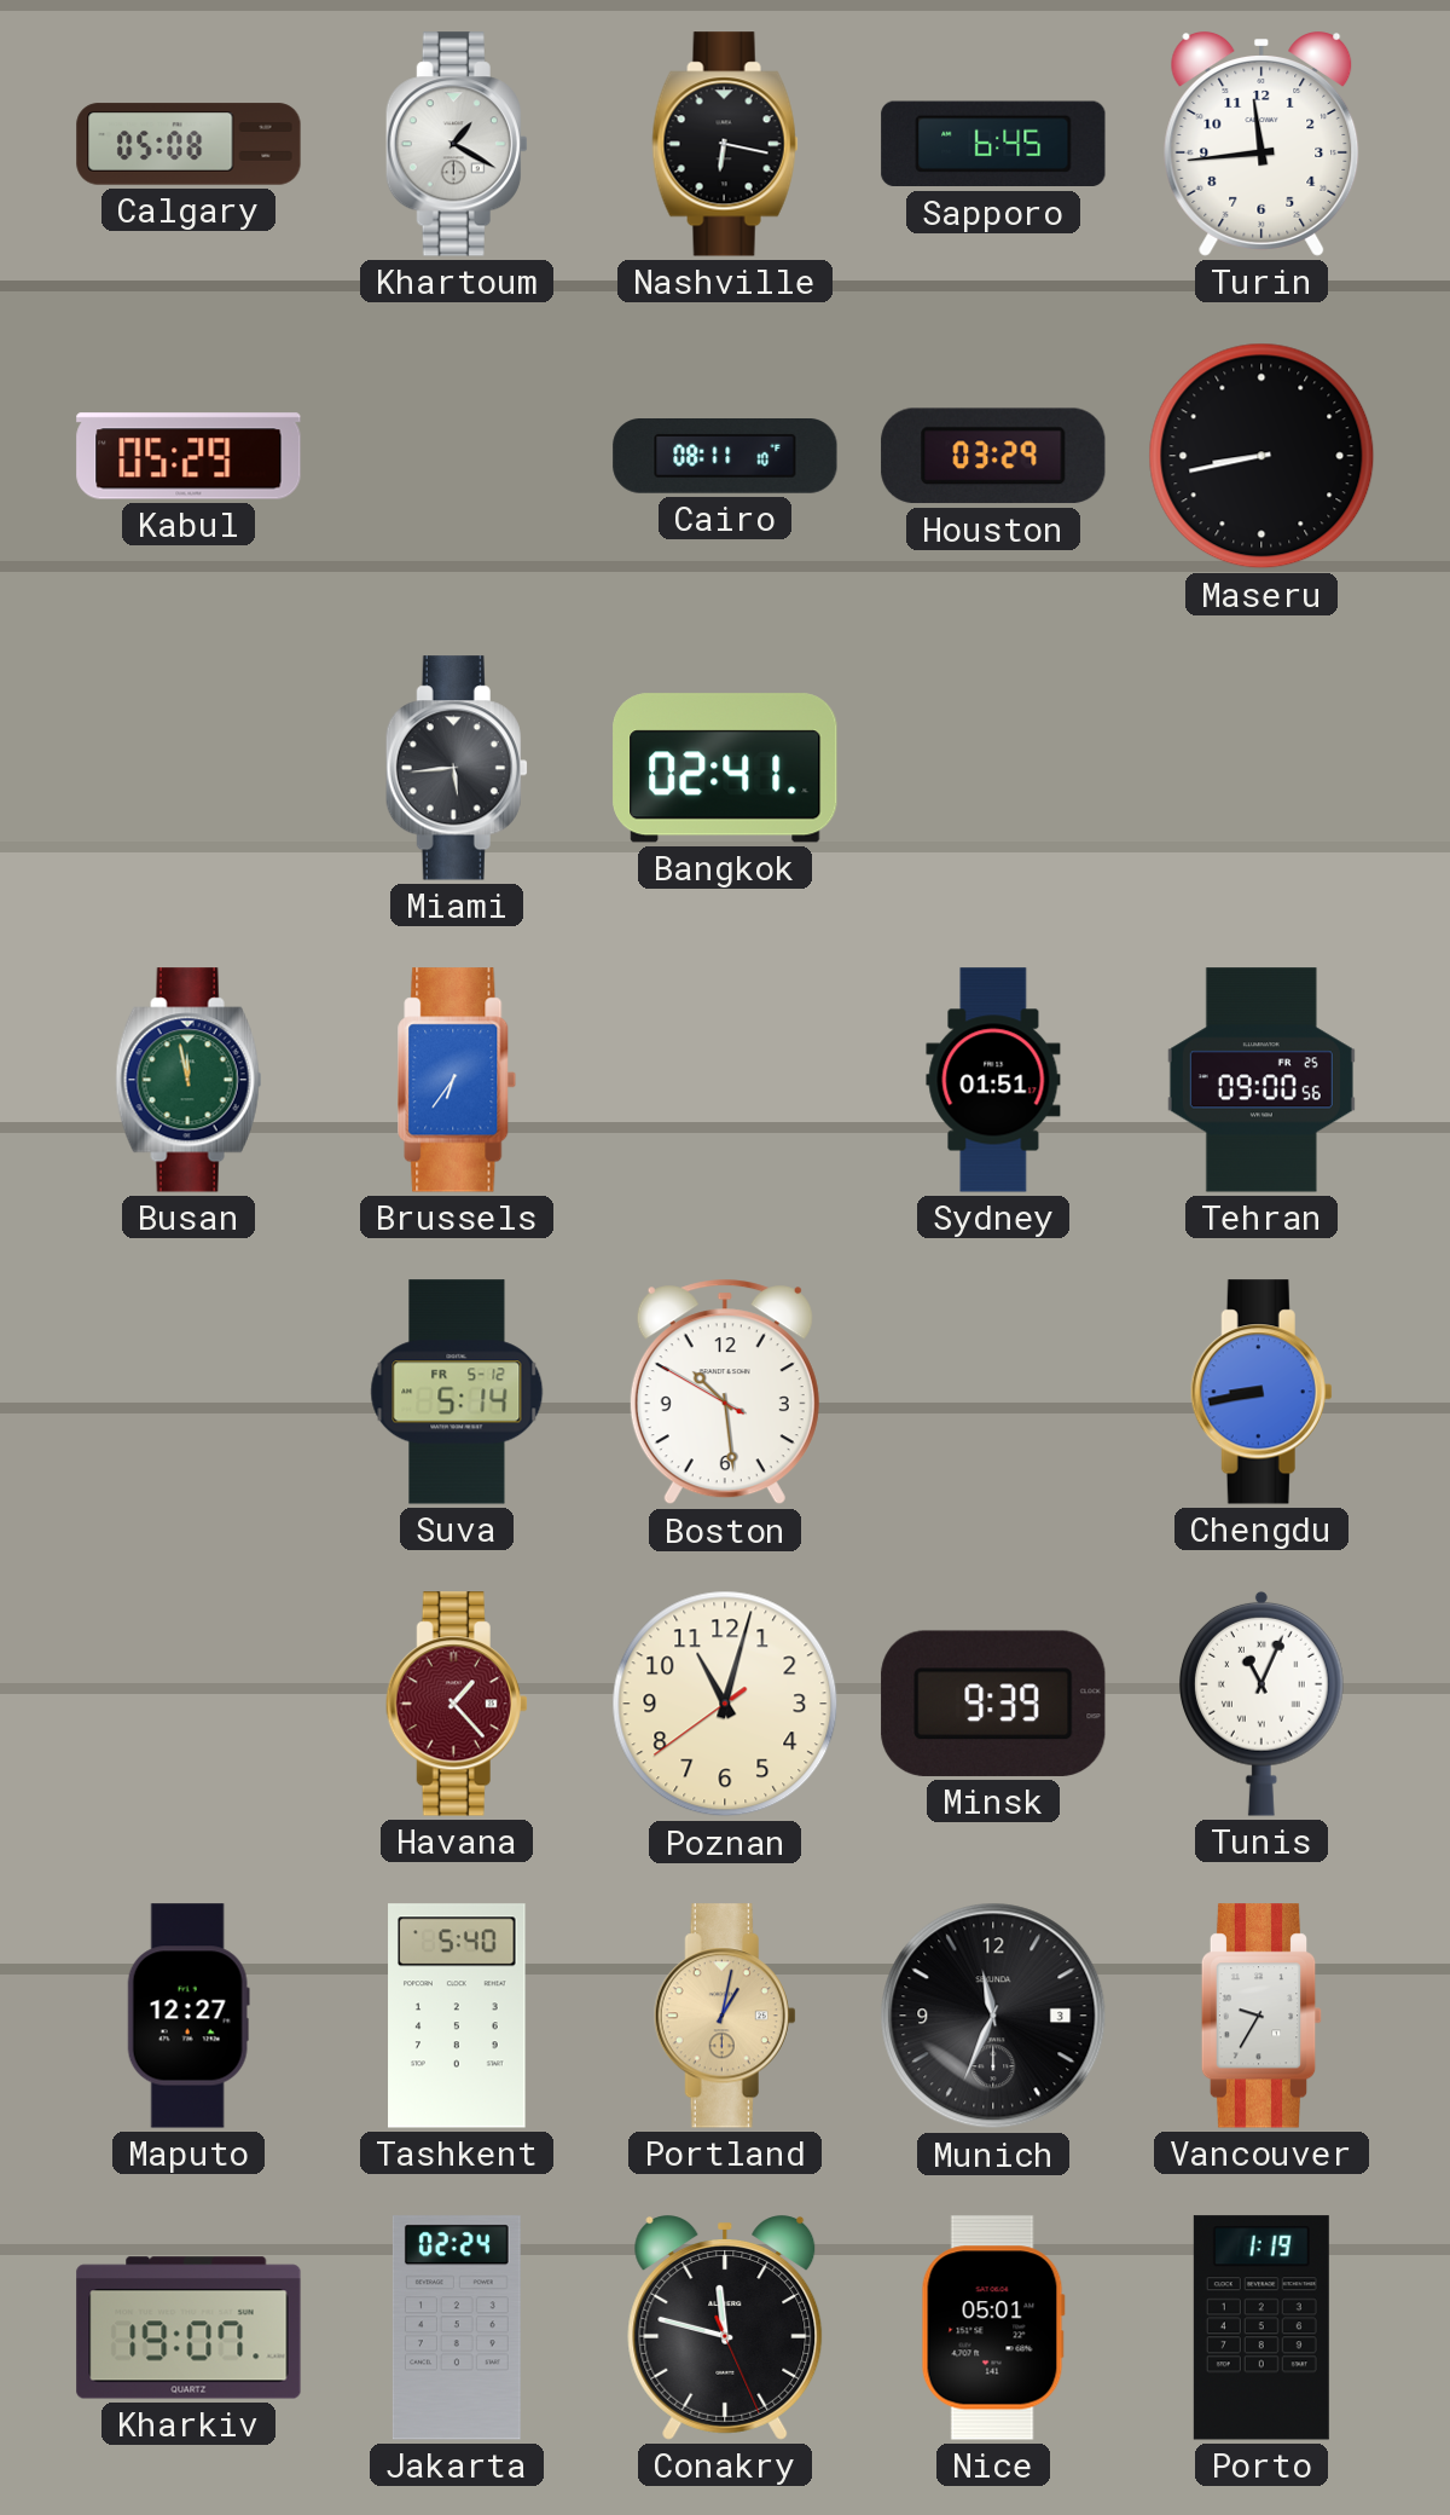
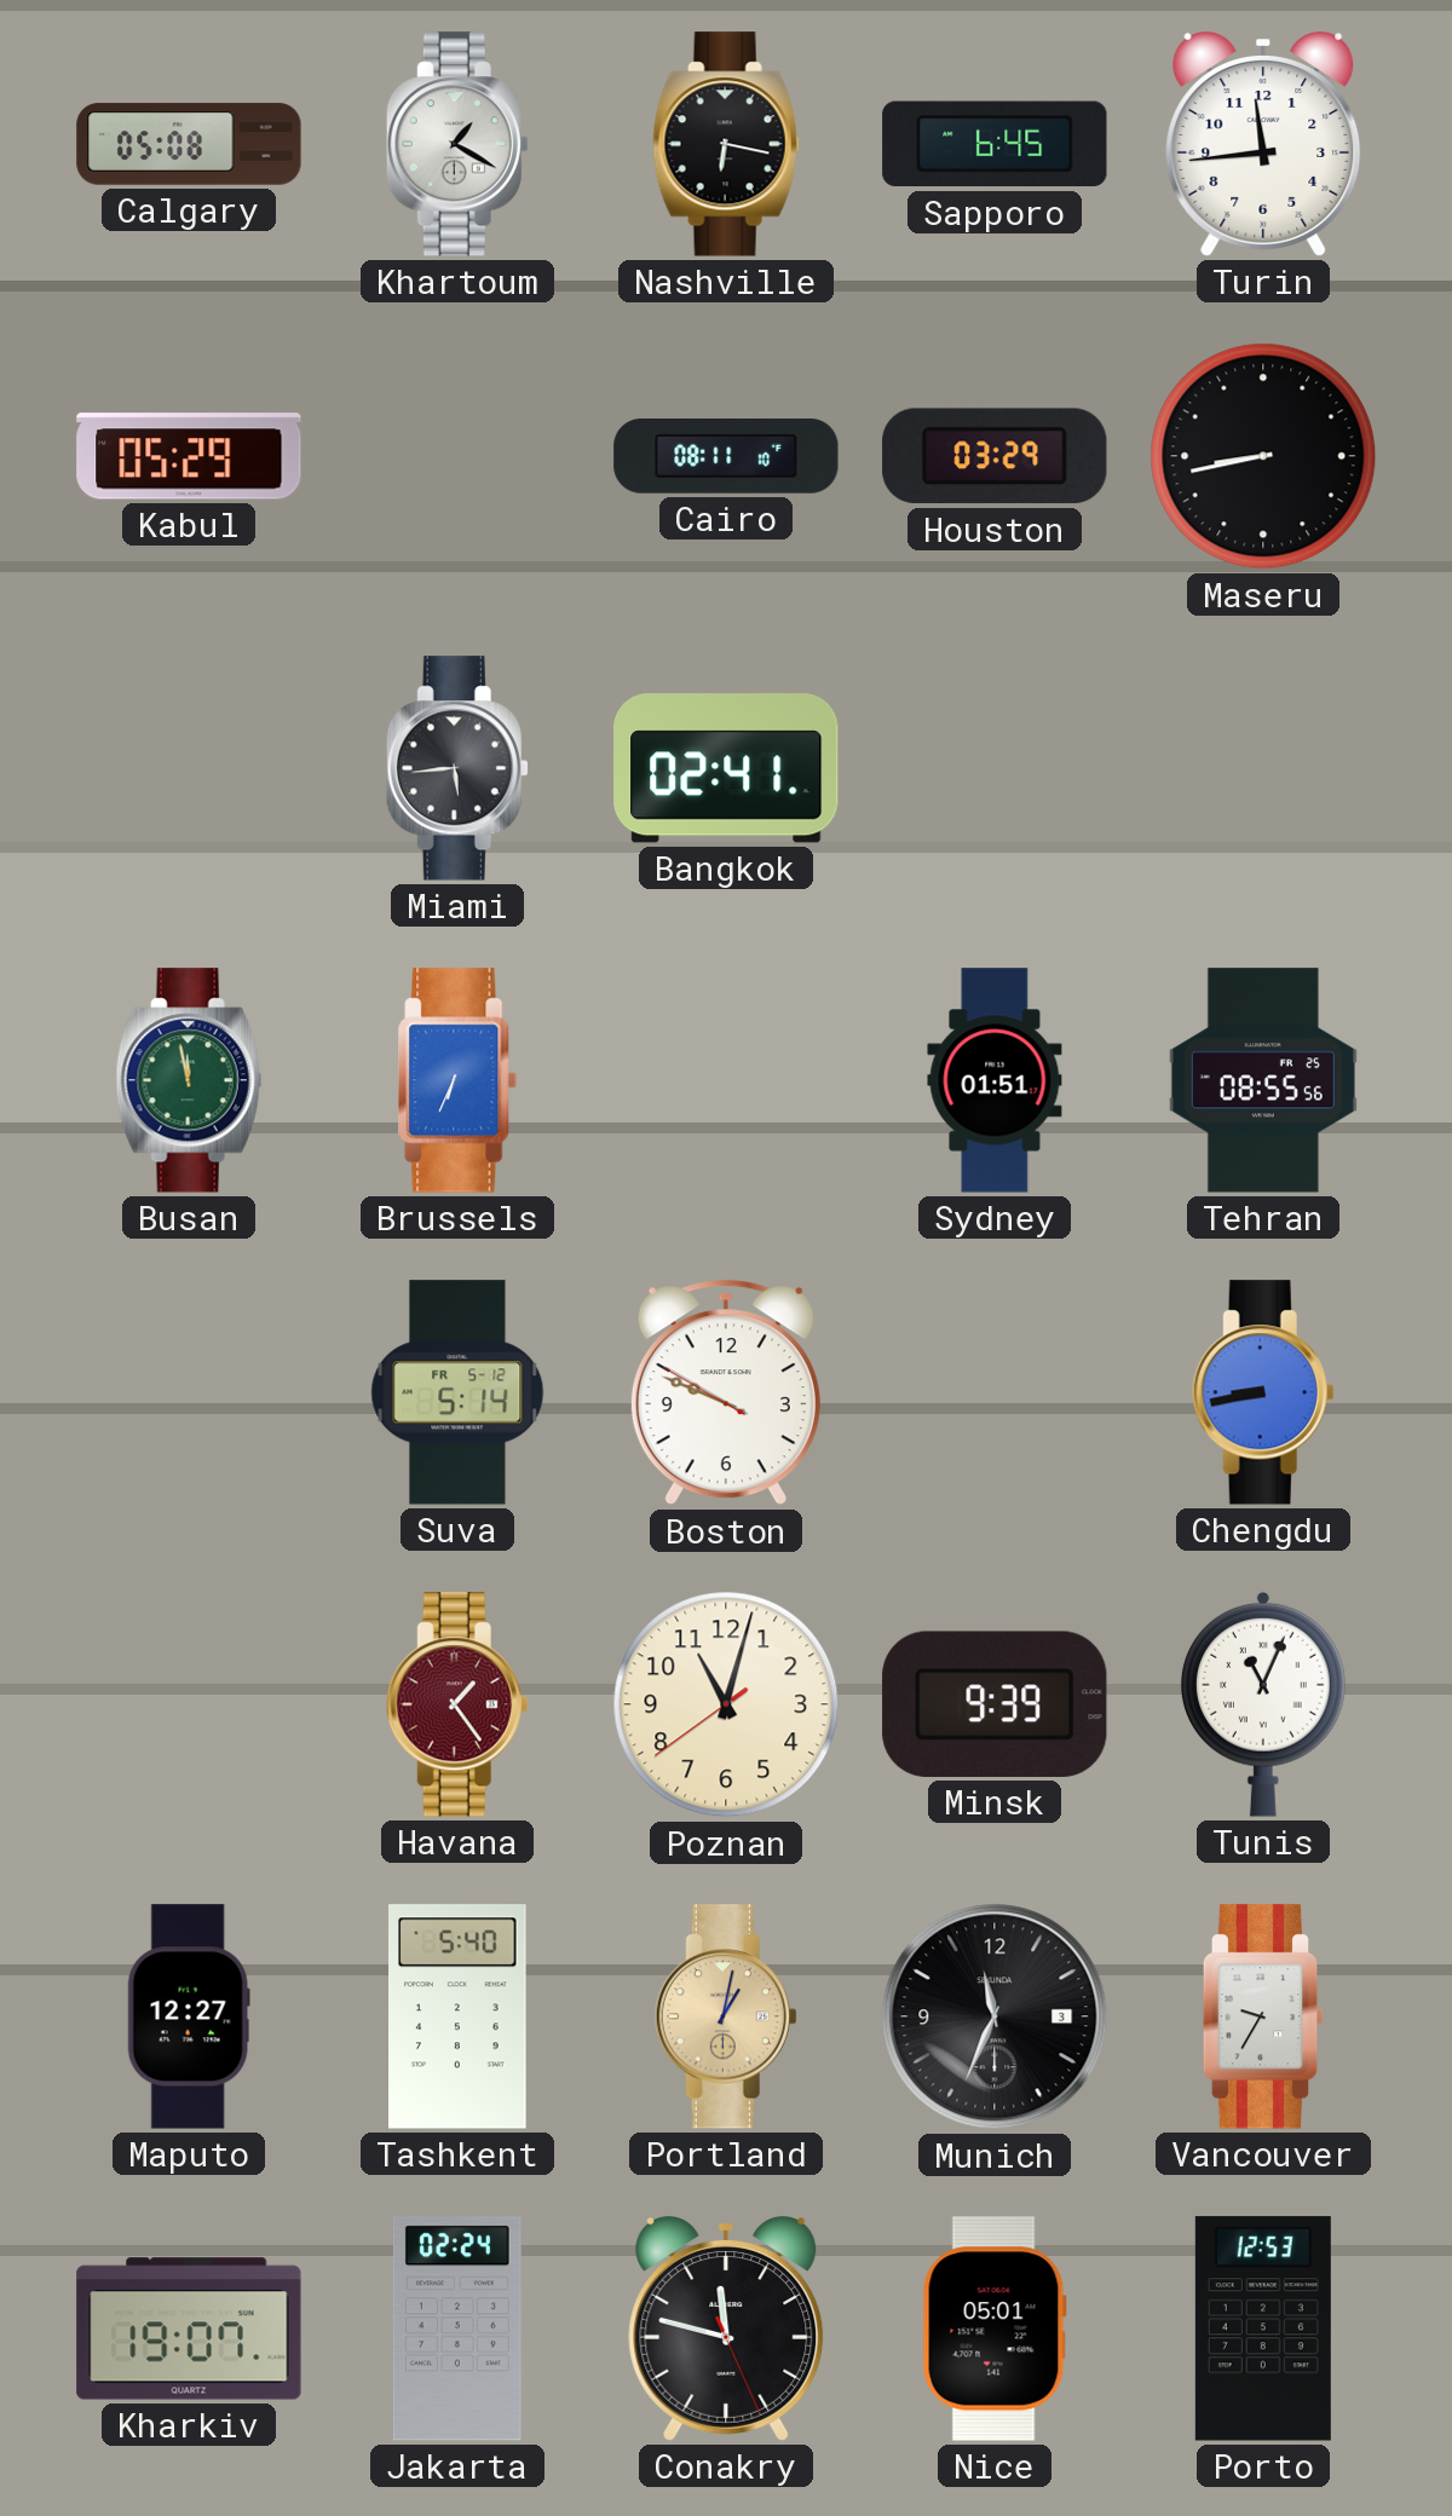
Brussels: 6:36 -> 6:34
Tehran: 09:00 -> 08:55
Boston: 10:28 -> 9:48
Havana: 1:23 -> 1:24
Porto: 1:19 -> 12:53
